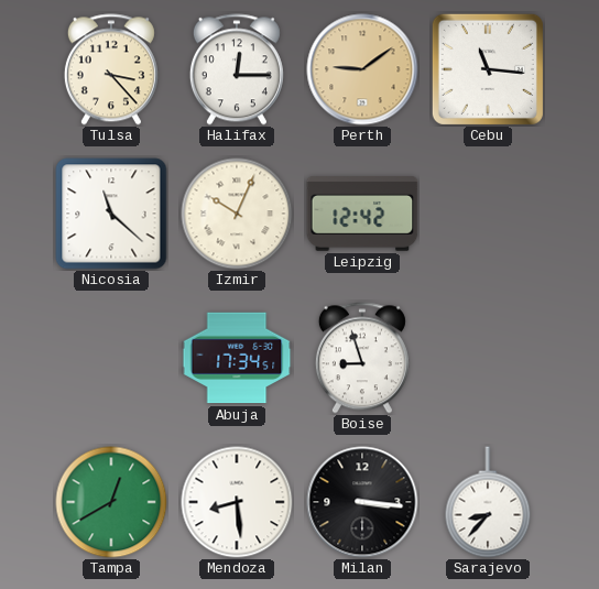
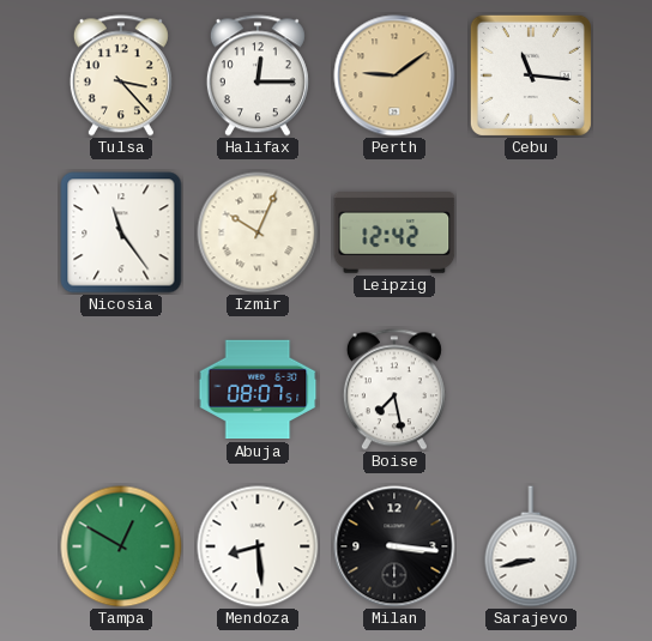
Nicosia: 11:22 -> 11:24
Abuja: 17:34 -> 08:07
Boise: 8:57 -> 7:28
Tampa: 12:40 -> 12:50
Sarajevo: 8:37 -> 8:43
